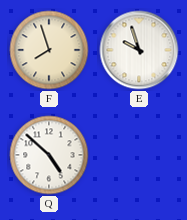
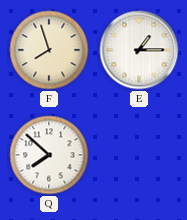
E: 9:57 -> 1:15
Q: 4:52 -> 7:52
